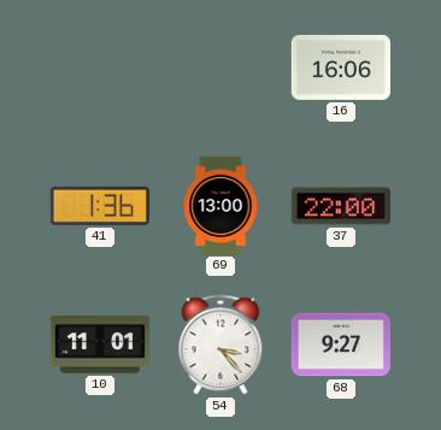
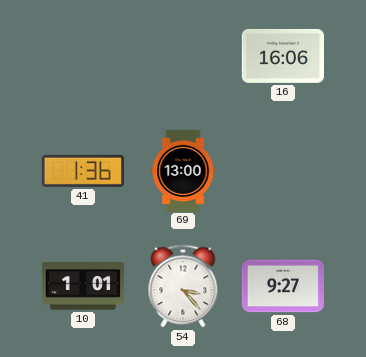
37: 22:00 -> none
10: 11:01 -> 1:01
